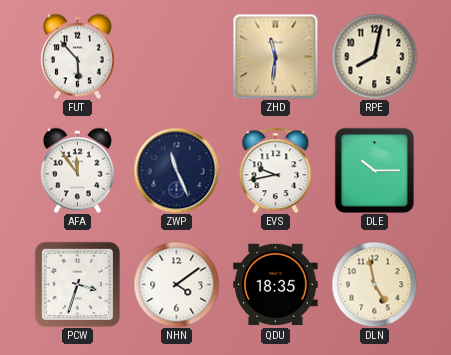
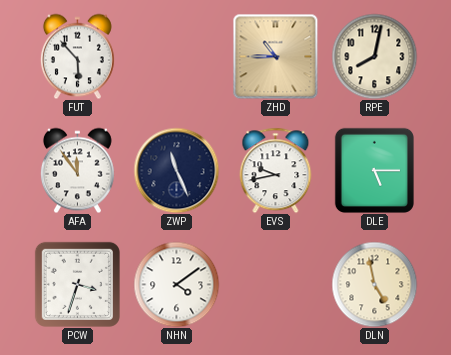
ZHD: 11:31 -> 10:45
DLE: 10:15 -> 5:15
QDU: 18:35 -> none
